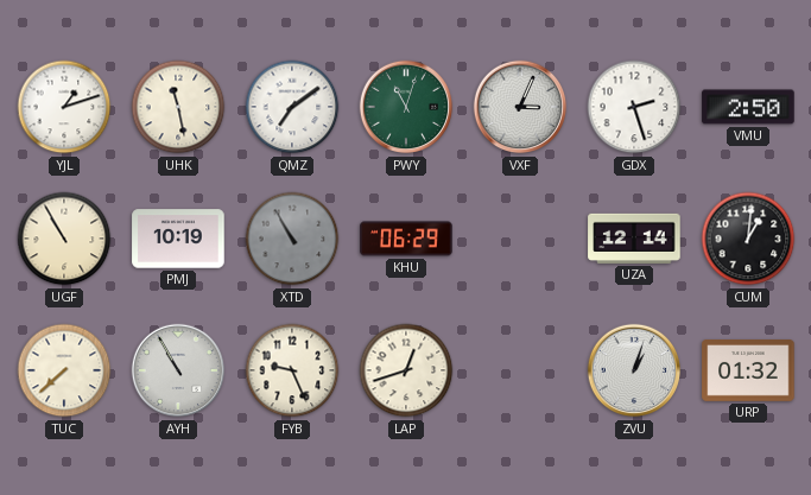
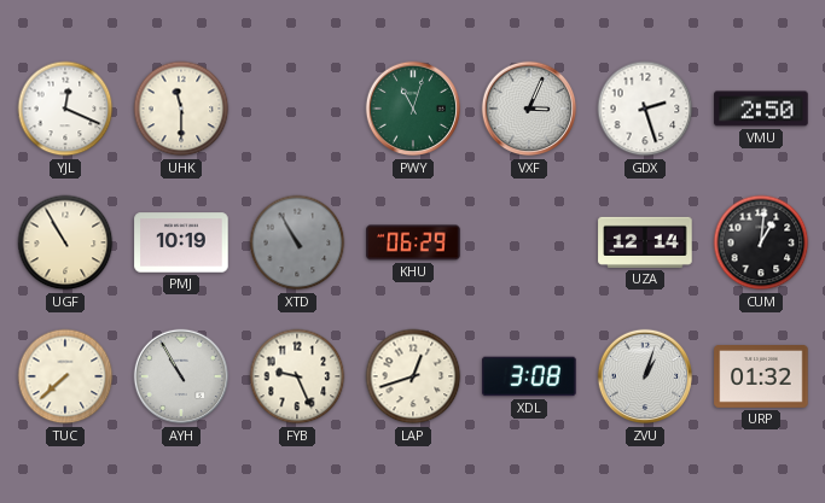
YJL: 1:12 -> 12:19
UHK: 11:28 -> 11:30
QMZ: 7:09 -> none
XDL: none -> 3:08
